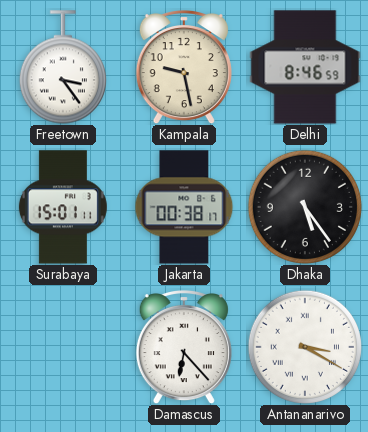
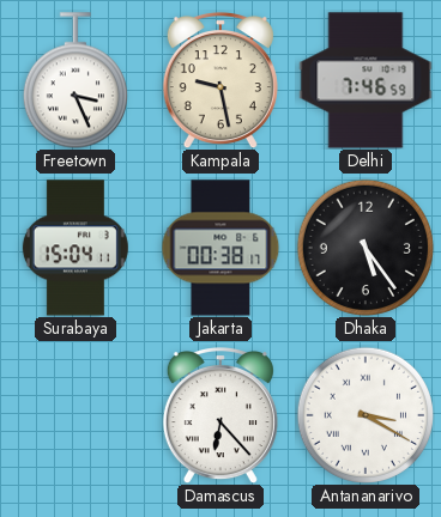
Freetown: 3:24 -> 3:26
Delhi: 8:46 -> 7:46
Surabaya: 15:01 -> 15:04
